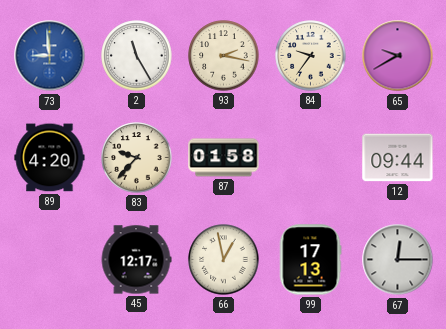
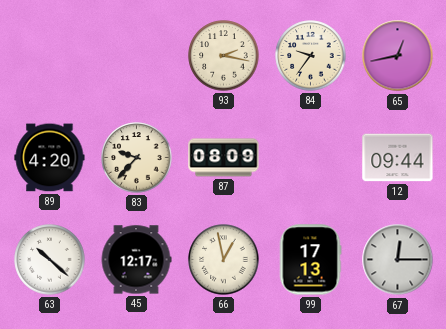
73: 8:59 -> none
2: 11:25 -> none
65: 9:40 -> 12:43
87: 01:58 -> 08:09
63: none -> 10:22
